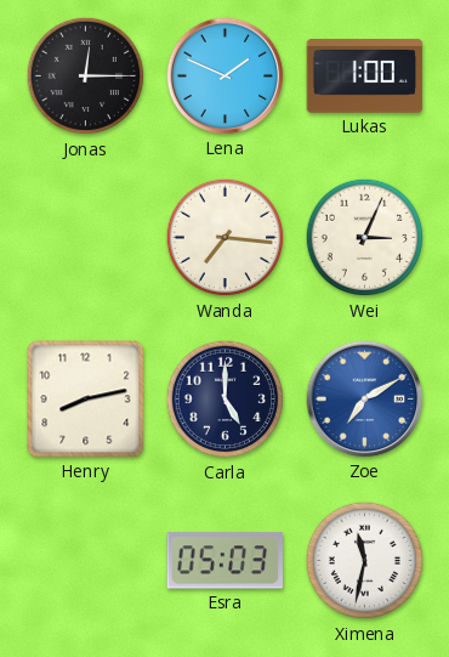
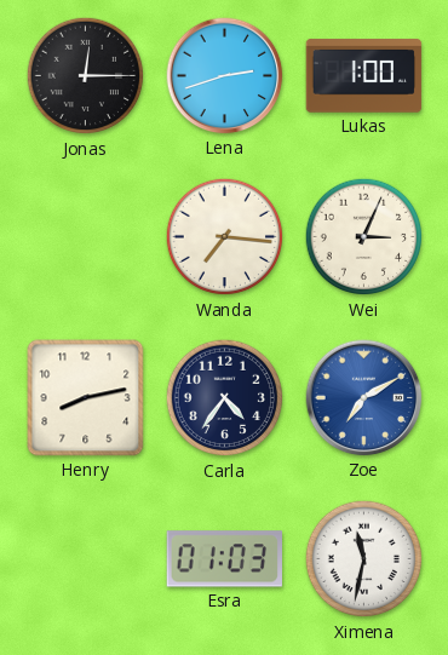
Lena: 1:49 -> 2:42
Carla: 5:00 -> 4:36
Esra: 05:03 -> 01:03
